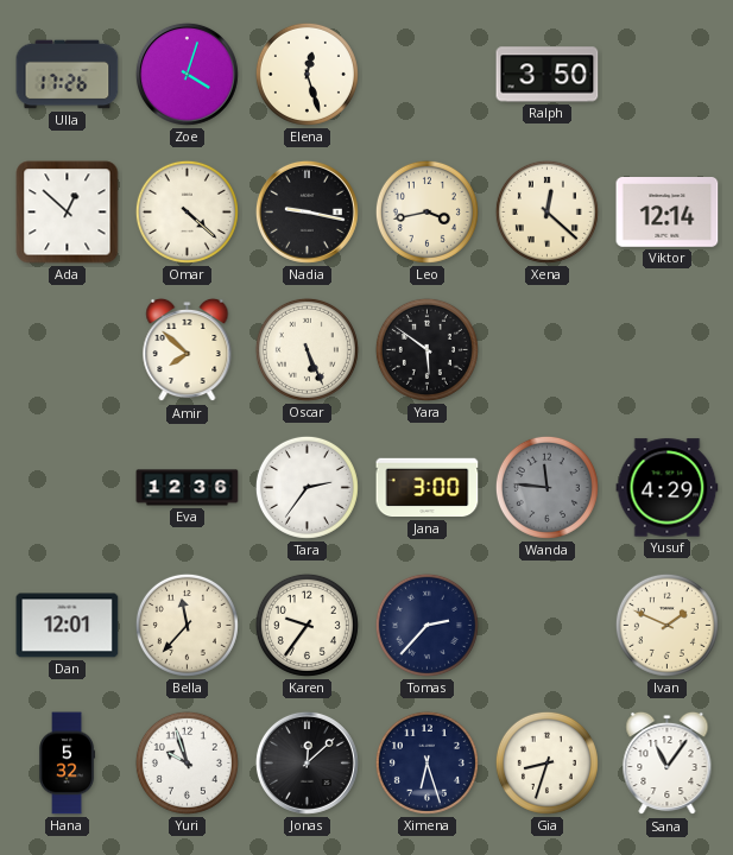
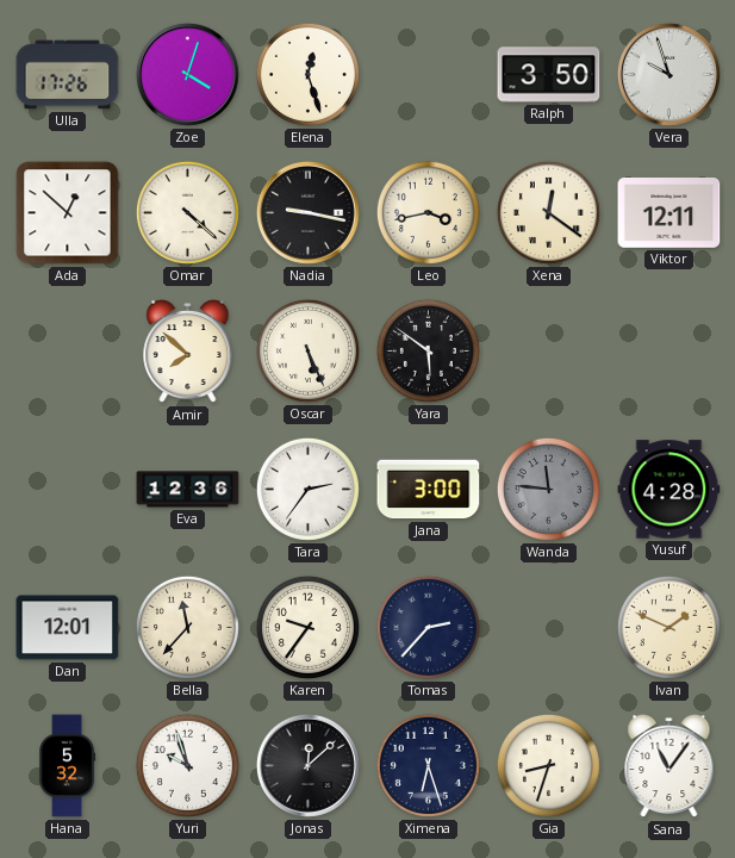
Vera: none -> 9:57
Xena: 12:22 -> 12:21
Viktor: 12:14 -> 12:11
Yusuf: 4:29 -> 4:28
